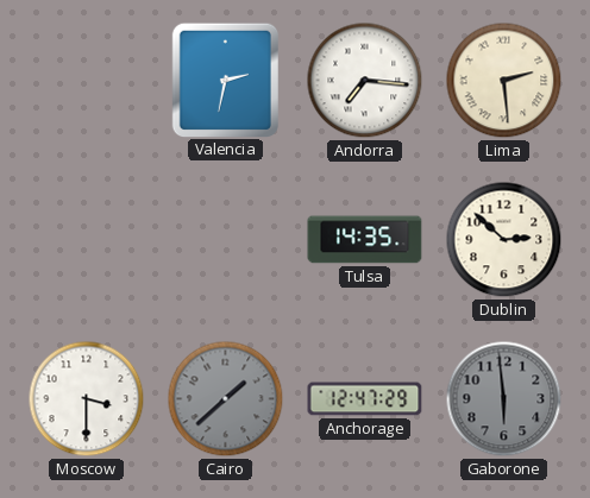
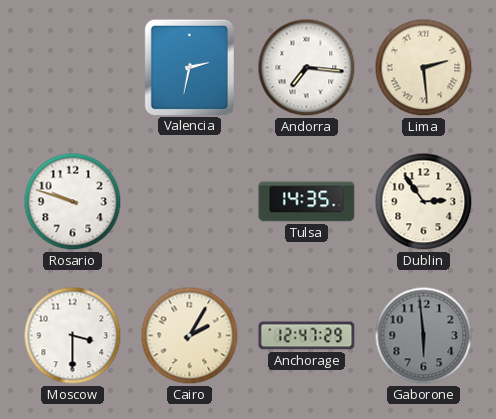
Rosario: none -> 9:48
Dublin: 2:52 -> 2:54
Cairo: 1:38 -> 2:05
Cairo dial: grey -> cream
